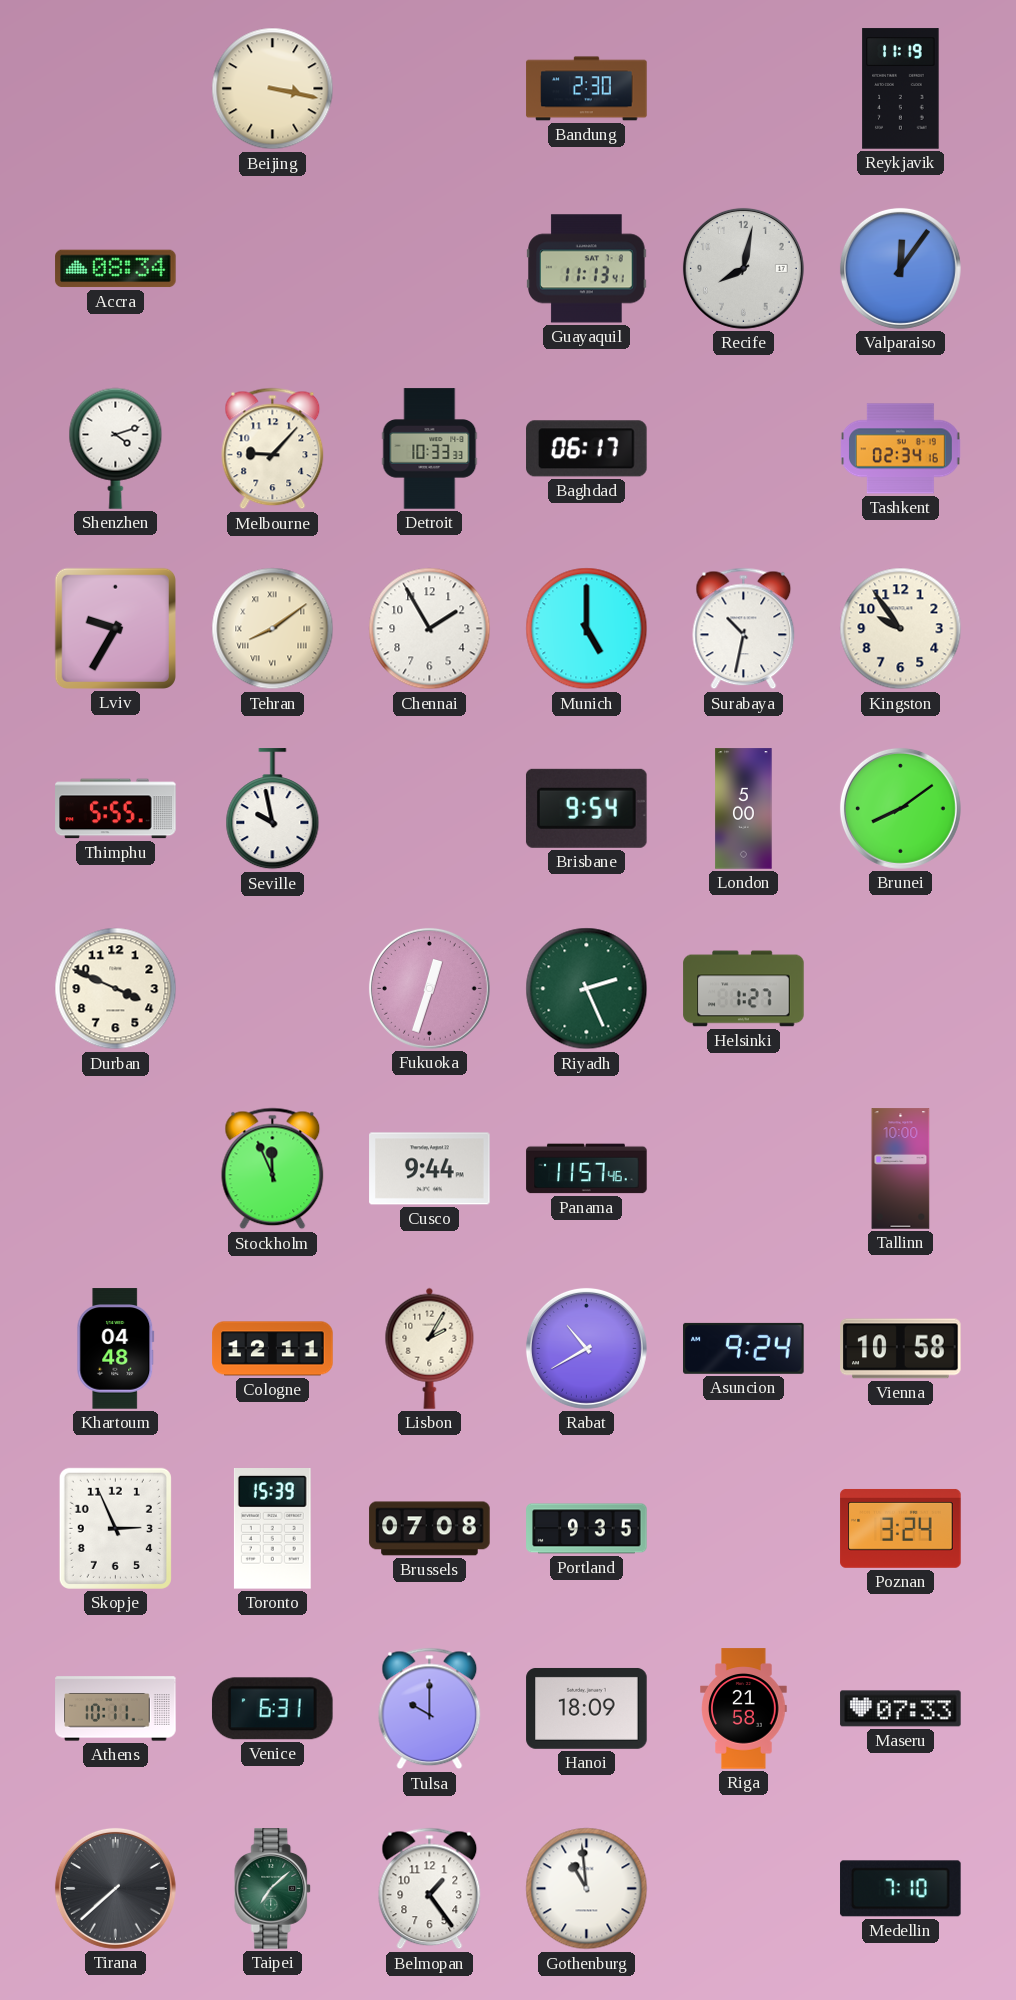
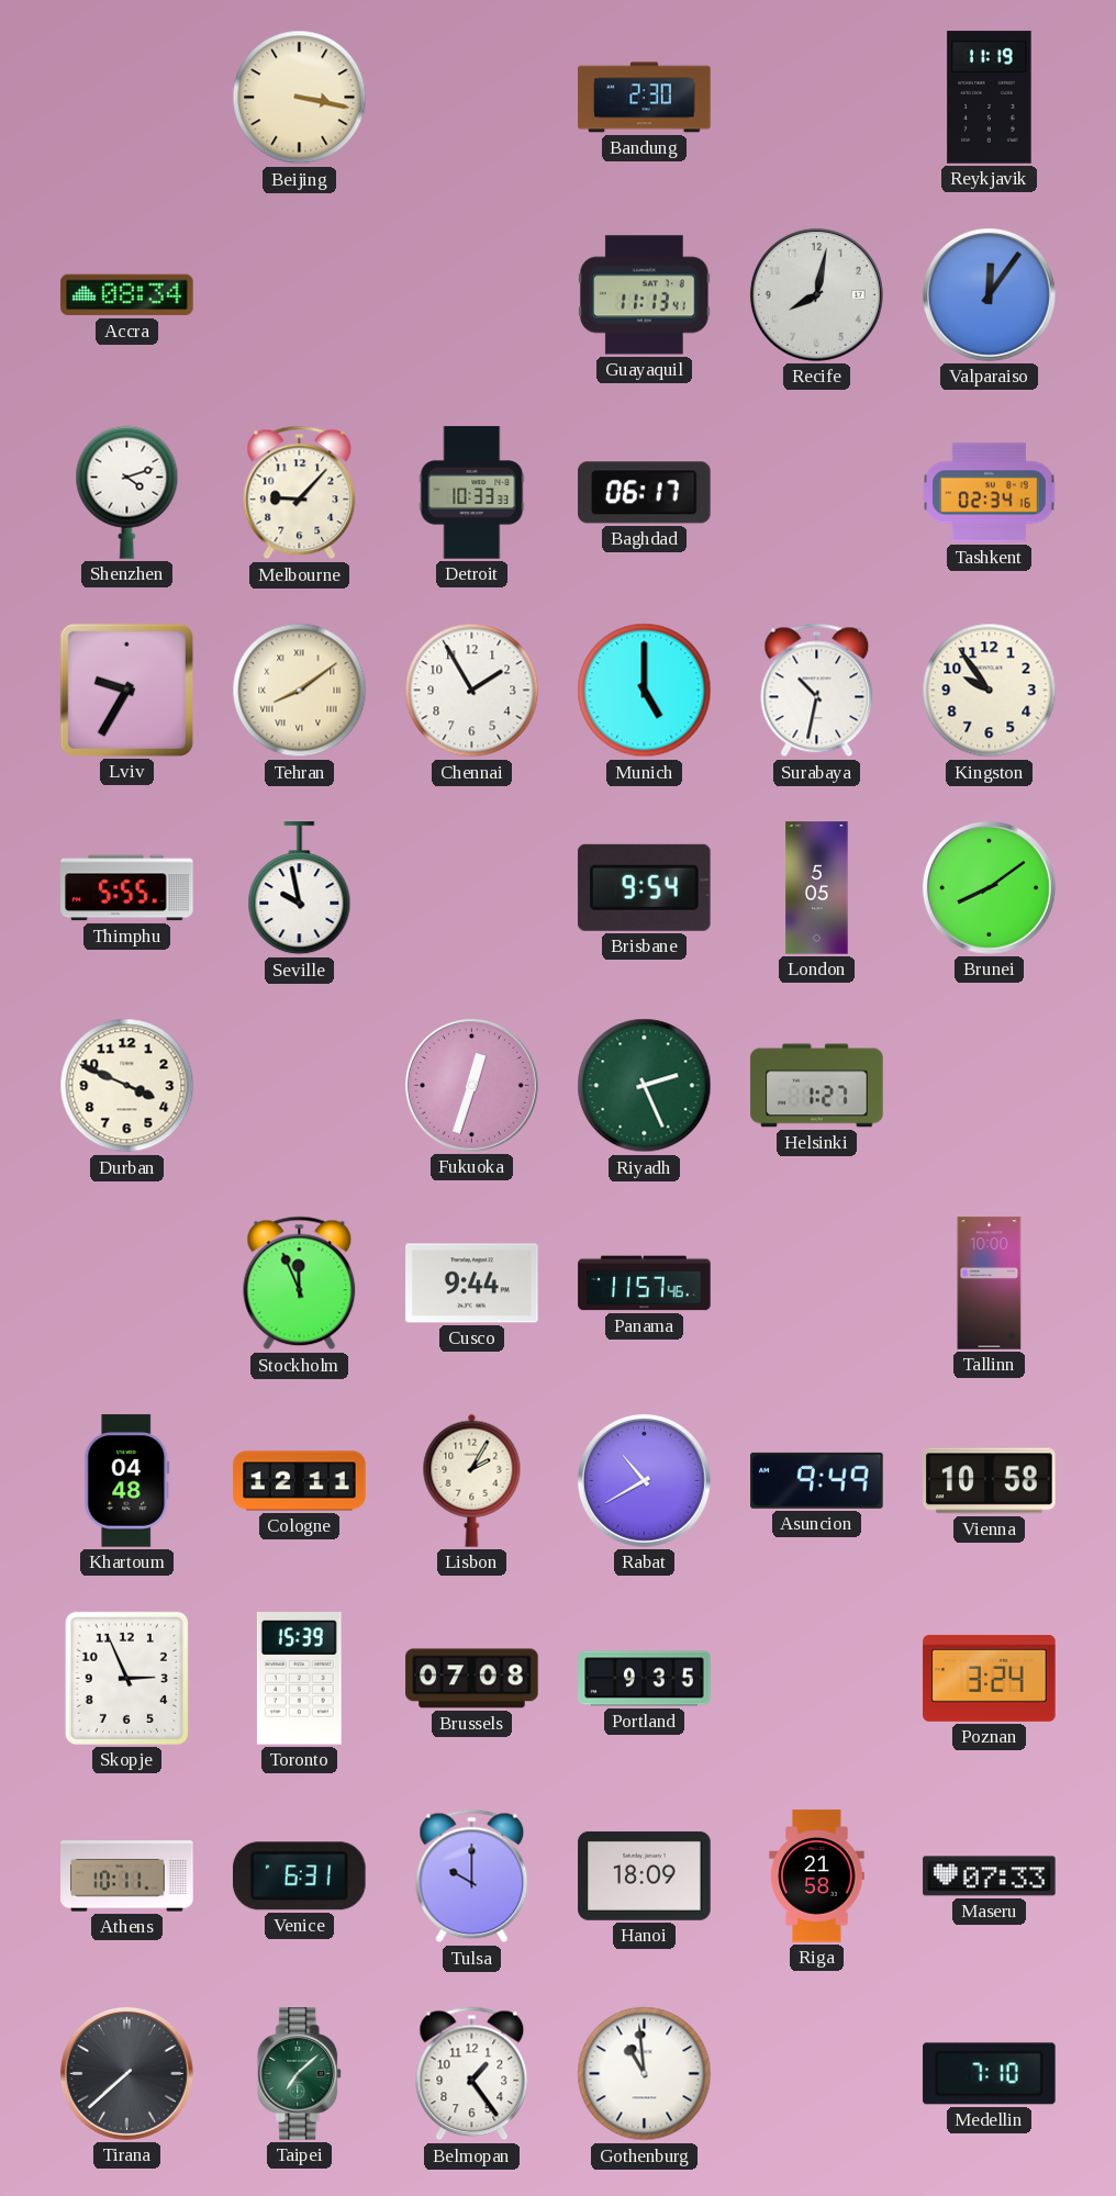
London: 5:00 -> 5:05
Asuncion: 9:24 -> 9:49
